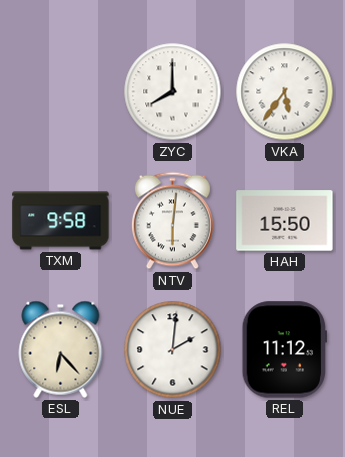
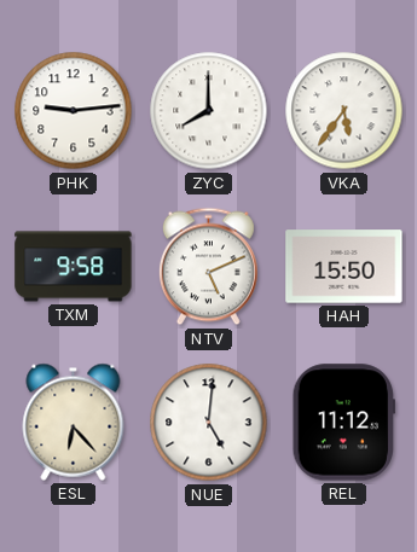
PHK: none -> 9:14
NTV: 6:01 -> 5:11
NUE: 2:01 -> 5:01
